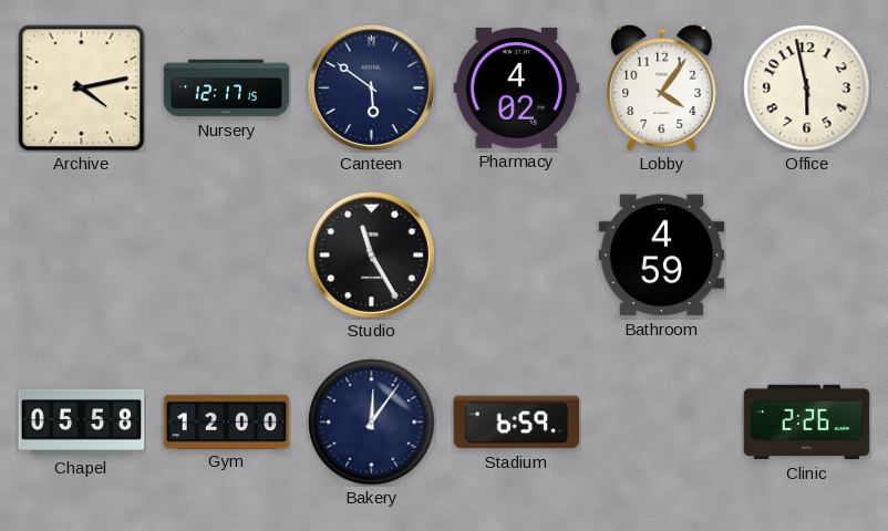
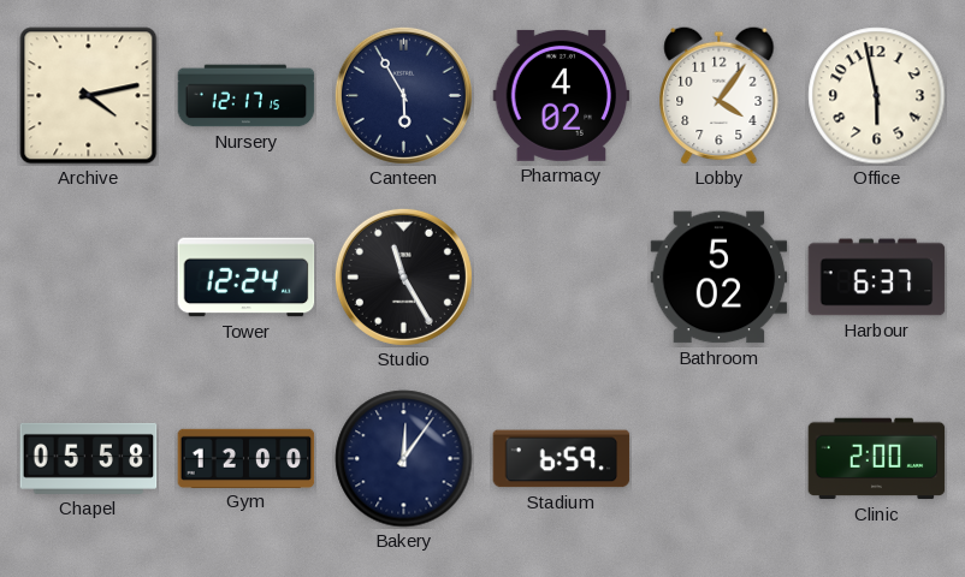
Canteen: 5:51 -> 5:55
Tower: none -> 12:24
Bathroom: 4:59 -> 5:02
Harbour: none -> 6:37
Clinic: 2:26 -> 2:00
